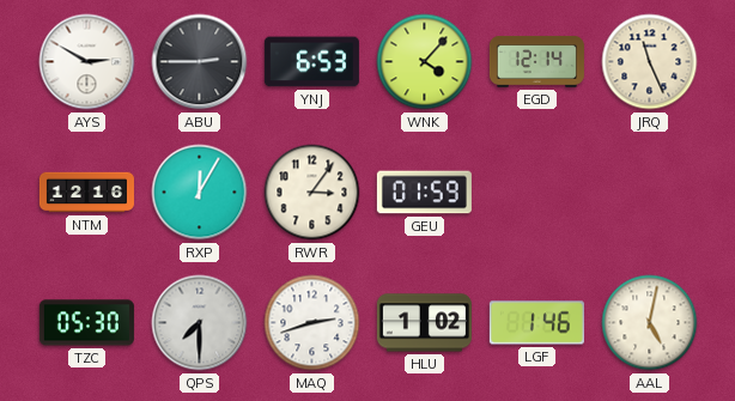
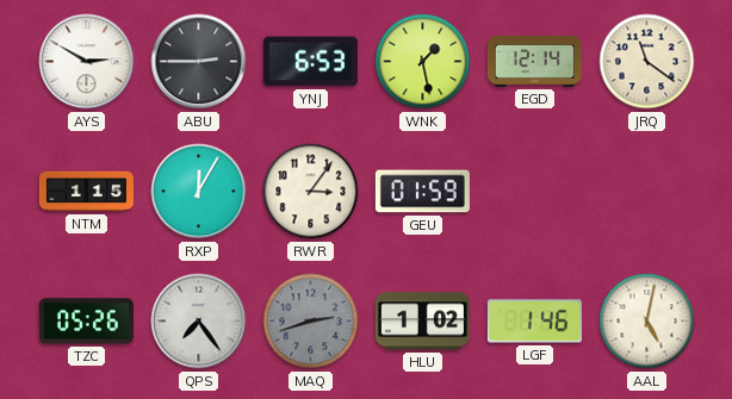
WNK: 4:07 -> 1:28
JRQ: 11:26 -> 11:21
NTM: 12:16 -> 1:15
TZC: 05:30 -> 05:26
QPS: 7:30 -> 7:24
MAQ dial: white -> grey
